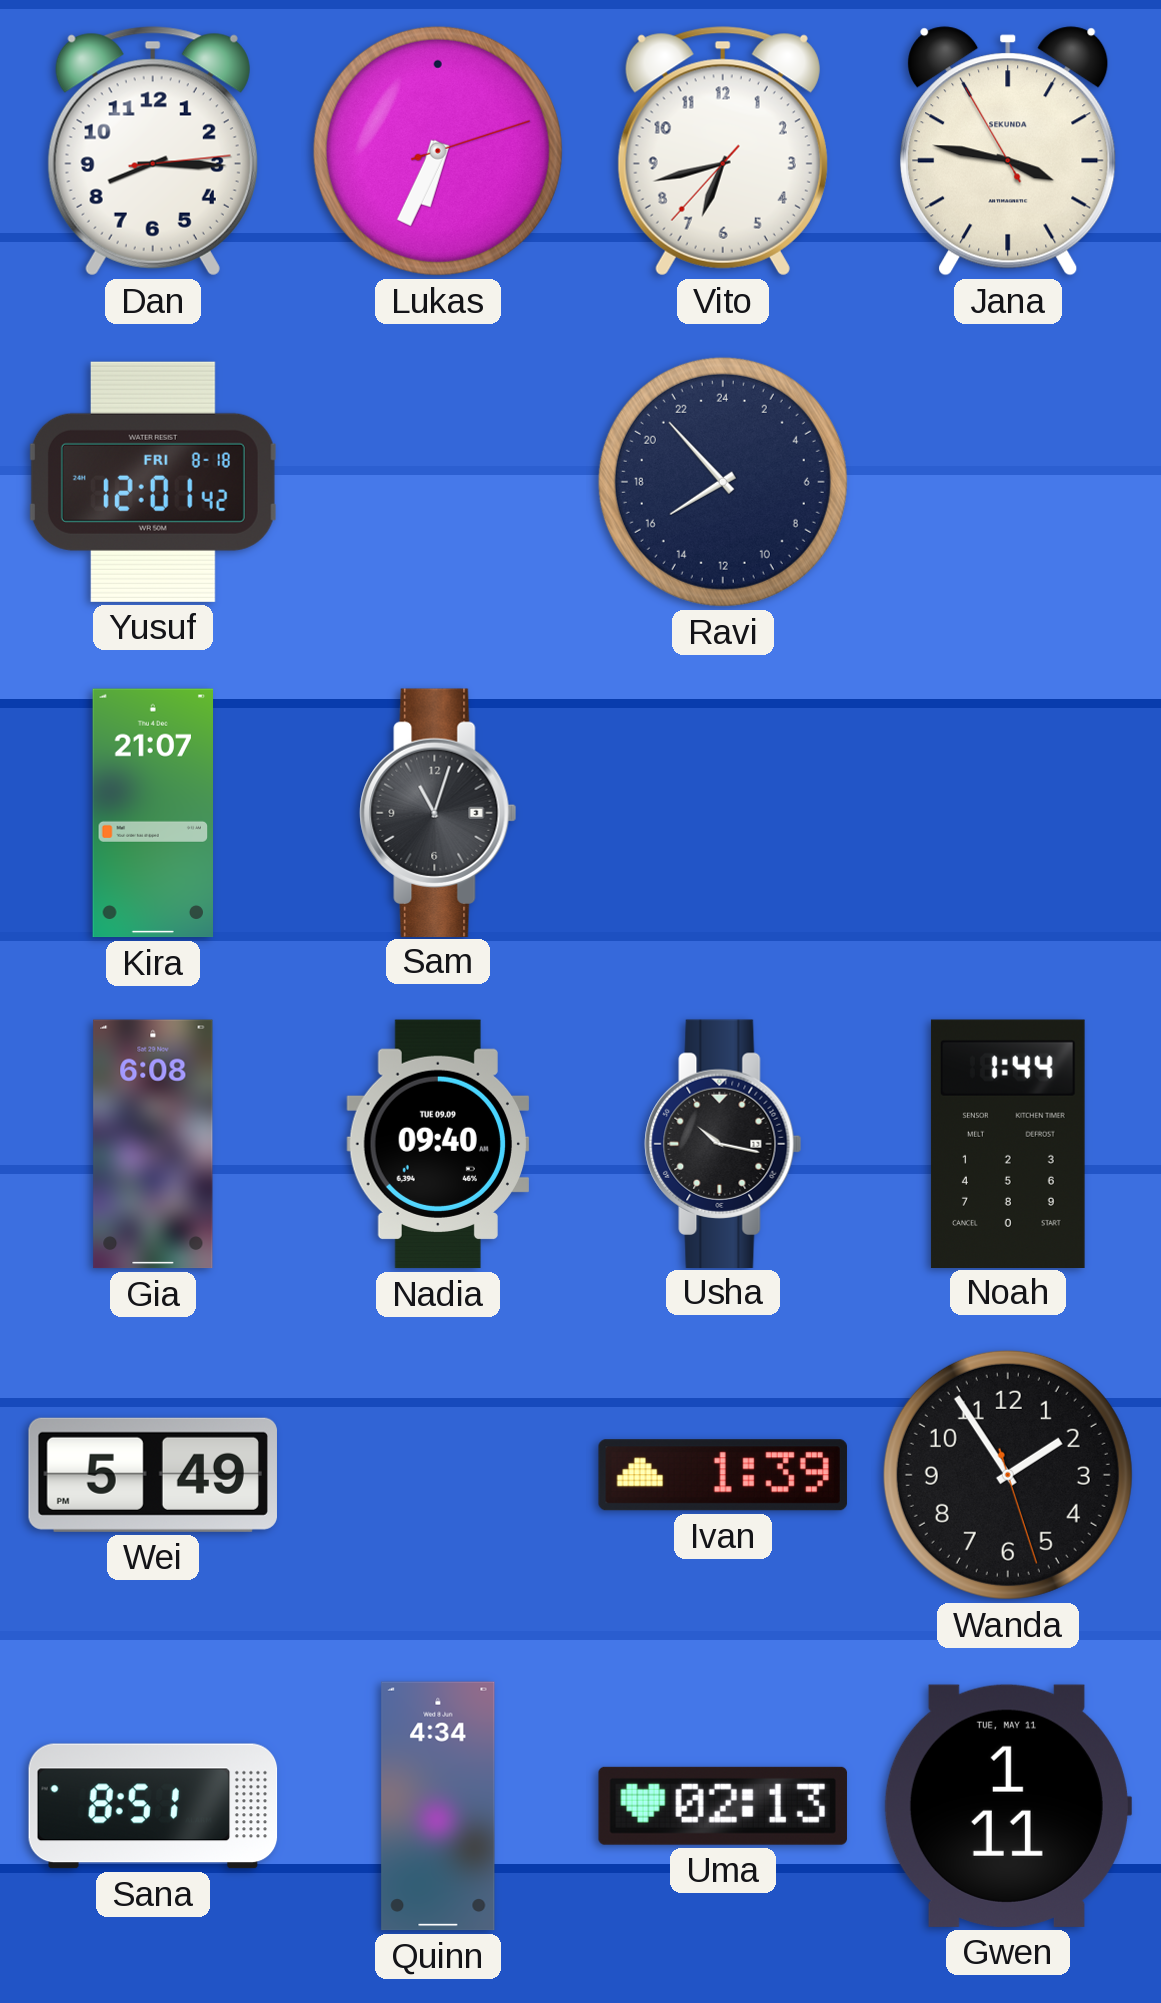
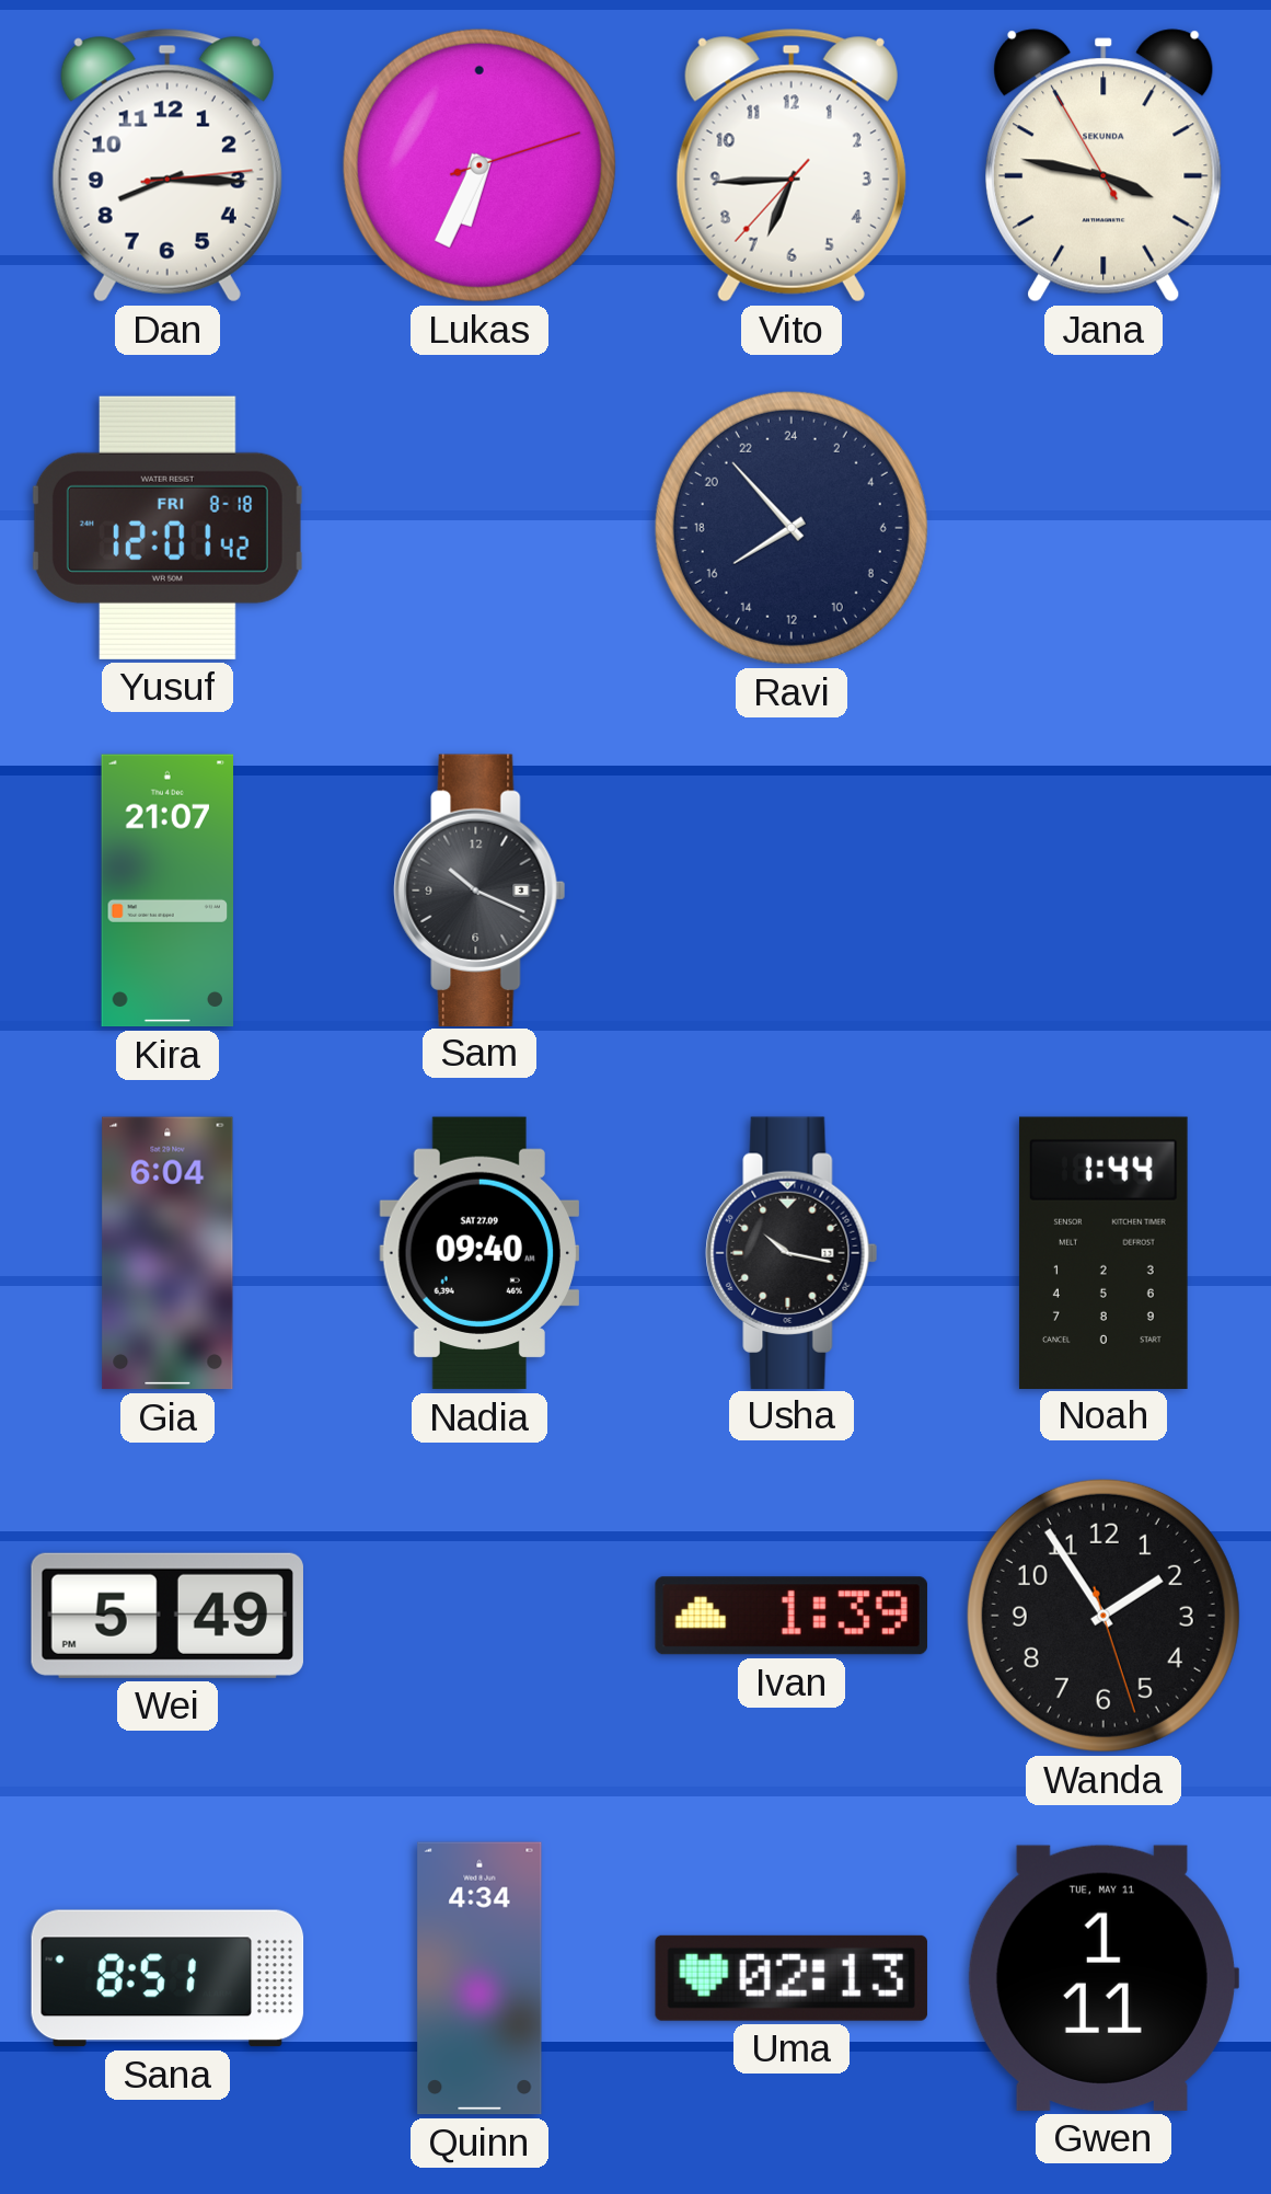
Vito: 6:42 -> 6:44
Sam: 11:03 -> 10:19
Gia: 6:08 -> 6:04
Nadia date: TUE 09.09 -> SAT 27.09
